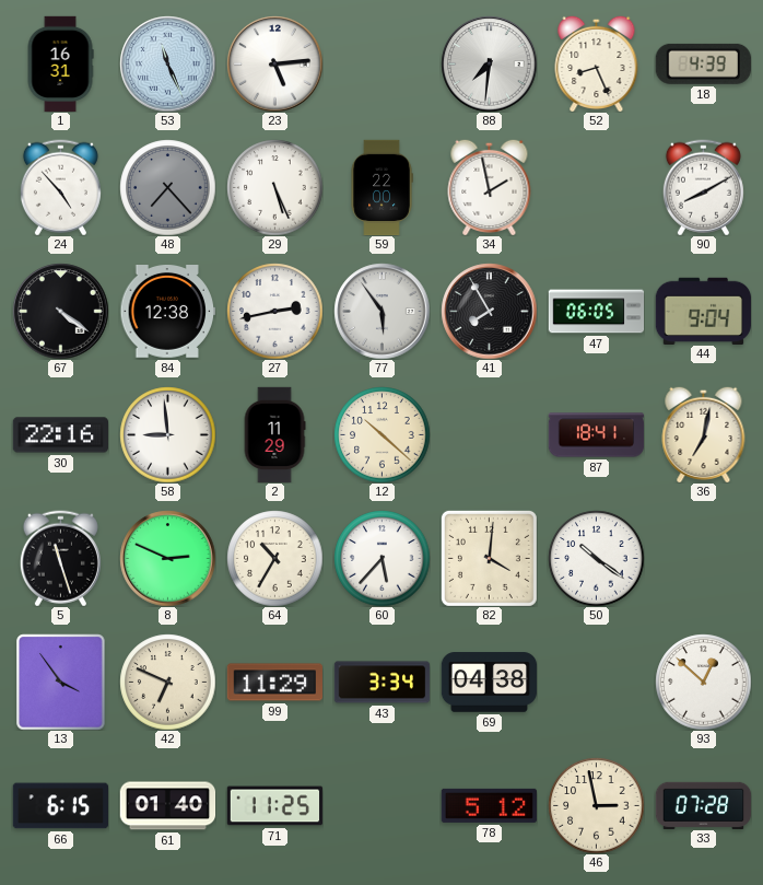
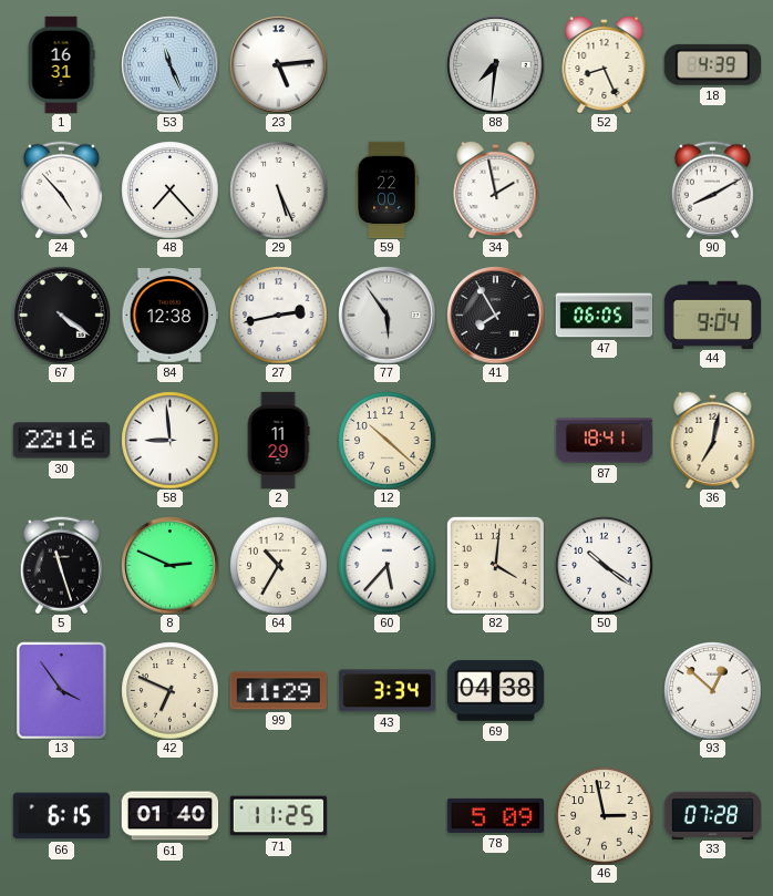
48 dial: grey -> white
78: 5:12 -> 5:09
